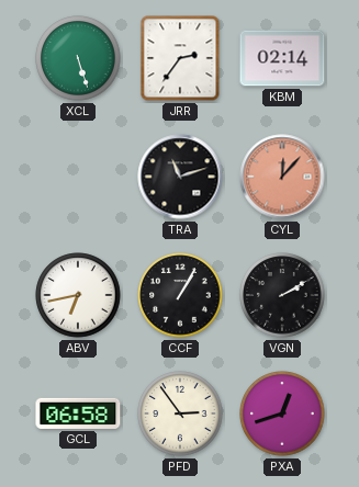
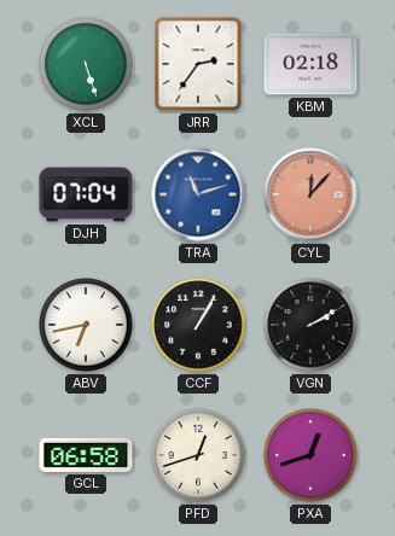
KBM: 02:14 -> 02:18
DJH: none -> 07:04
TRA dial: black -> blue
PFD: 2:54 -> 12:42
